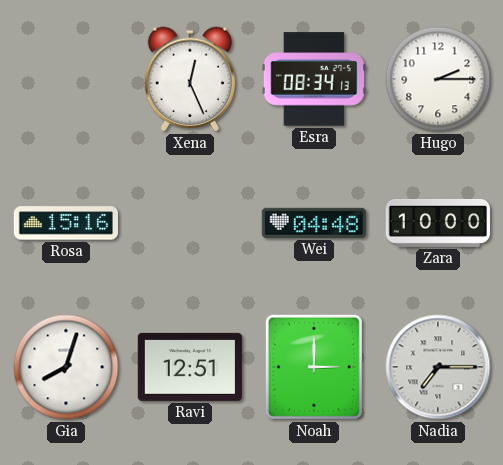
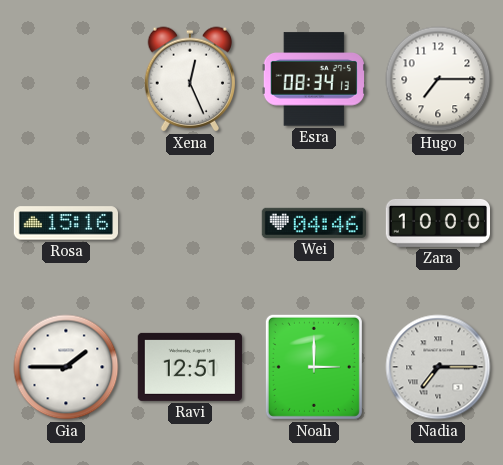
Hugo: 2:15 -> 7:15
Wei: 04:48 -> 04:46
Gia: 8:03 -> 1:45
